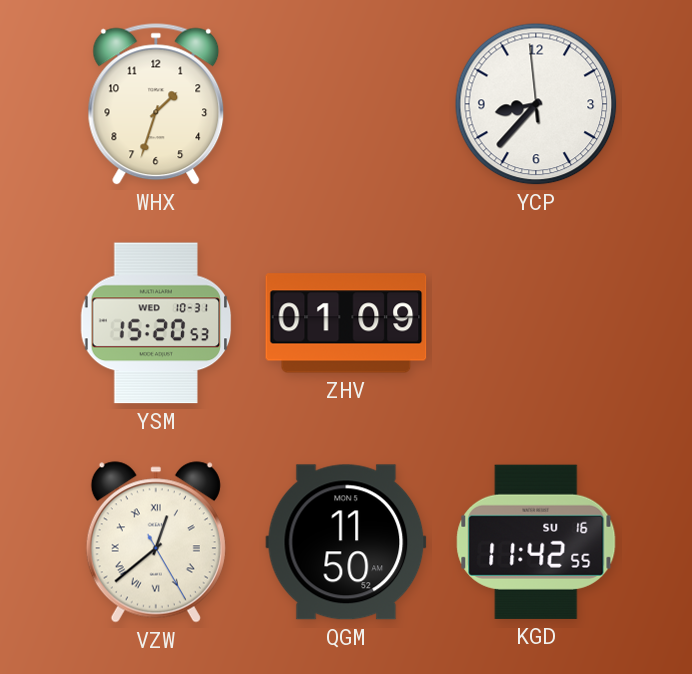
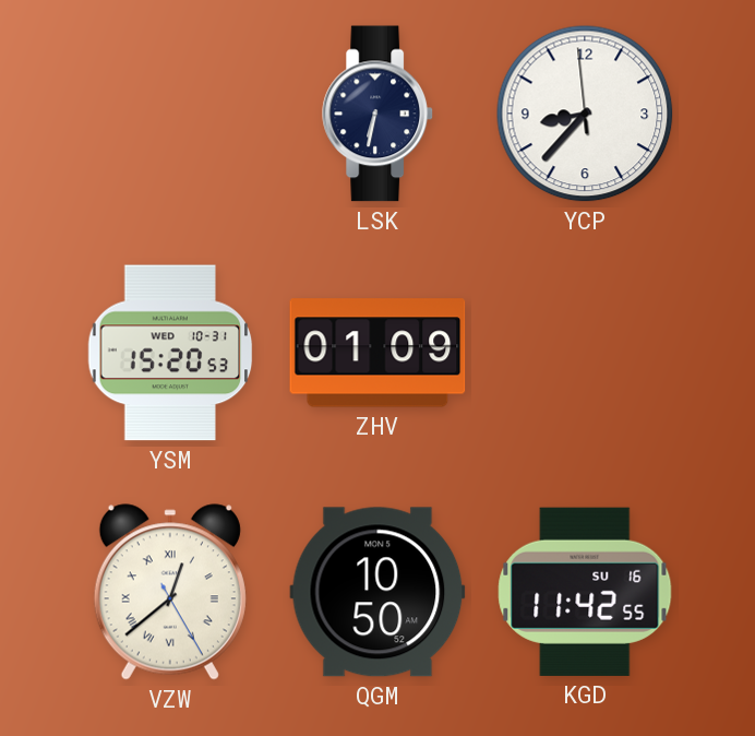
WHX: 1:33 -> none
LSK: none -> 6:32
QGM: 11:50 -> 10:50
